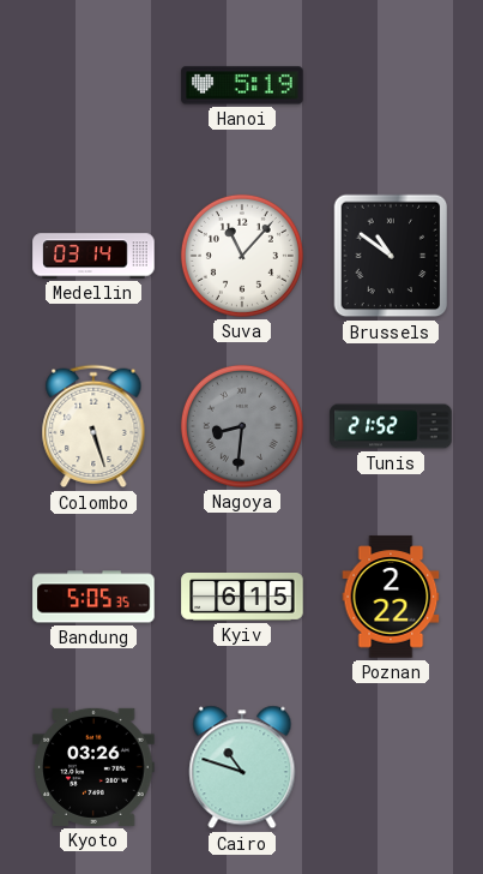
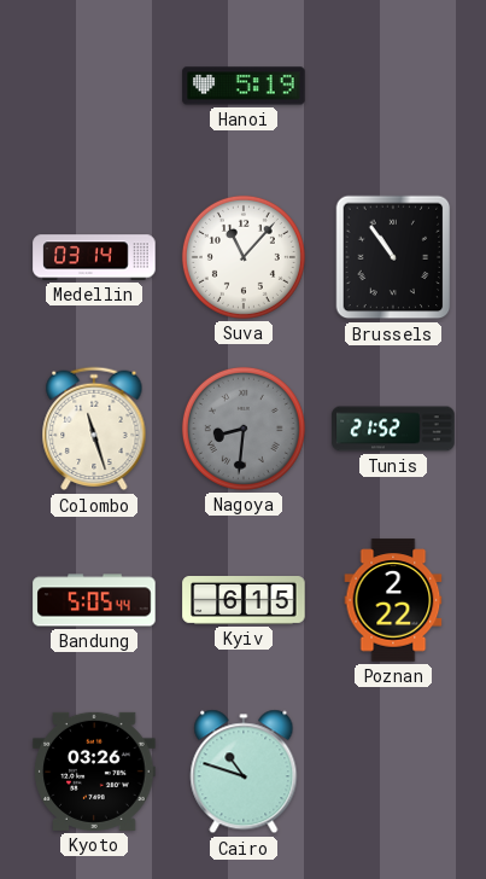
Brussels: 10:51 -> 10:54
Colombo: 5:27 -> 11:27
Bandung: 5:05:35 -> 5:05:44
